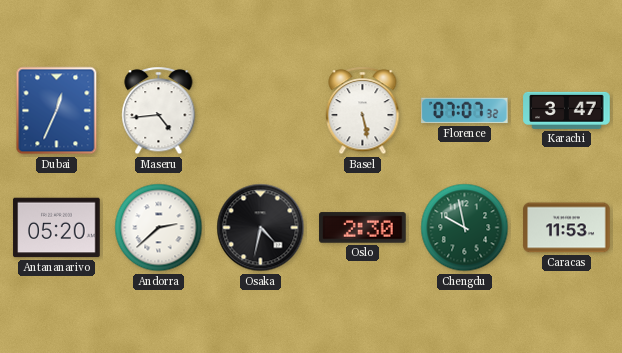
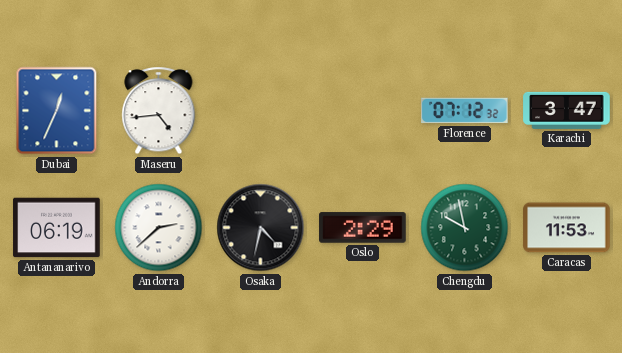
Basel: 5:28 -> none
Florence: 07:07 -> 07:12
Antananarivo: 05:20 -> 06:19
Oslo: 2:30 -> 2:29
